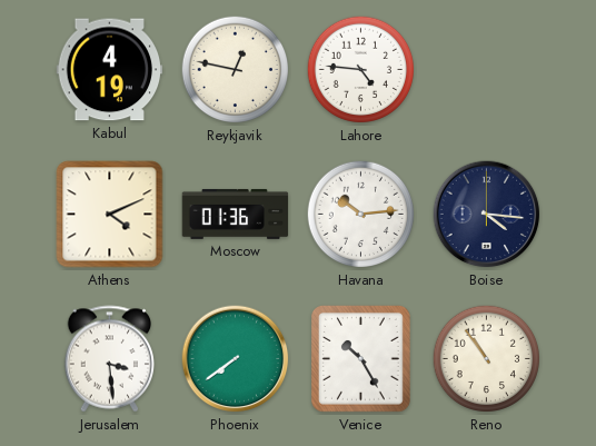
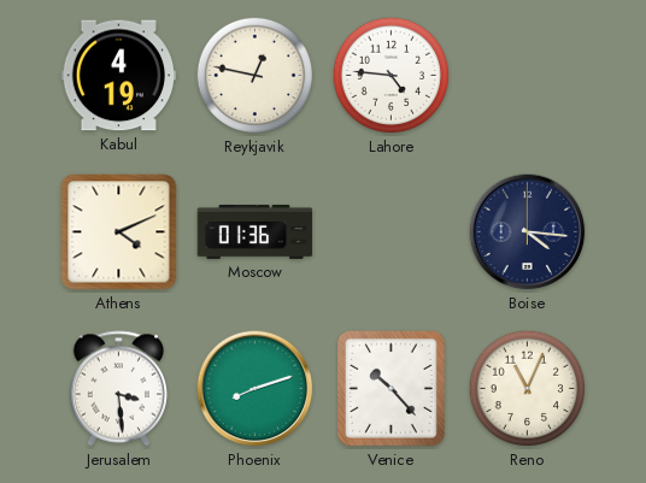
Havana: 10:14 -> none
Phoenix: 7:39 -> 8:12
Venice: 10:25 -> 10:23
Reno: 10:54 -> 11:04
